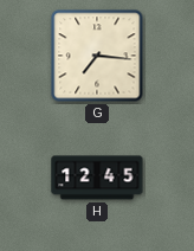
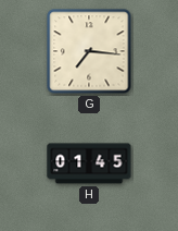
H: 12:45 -> 01:45
